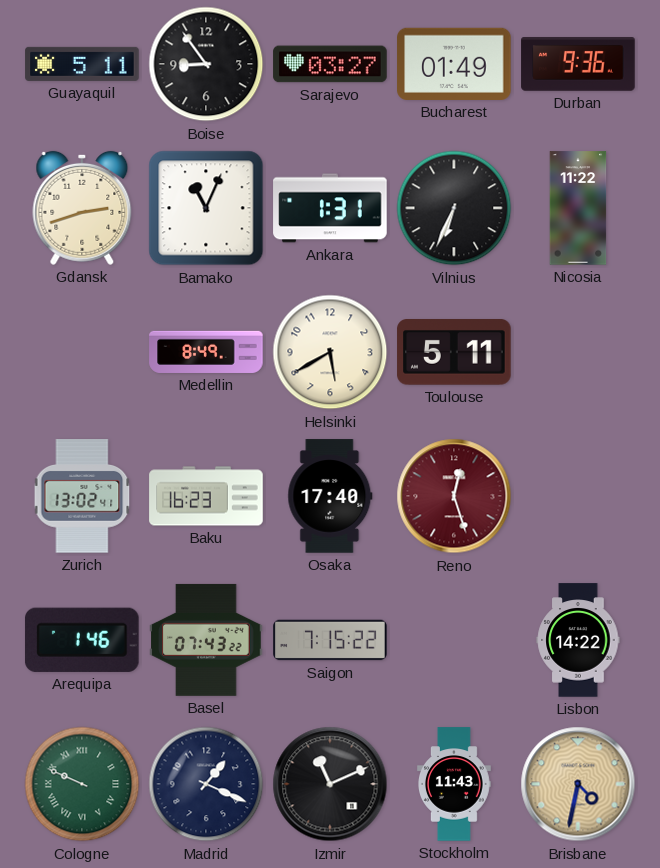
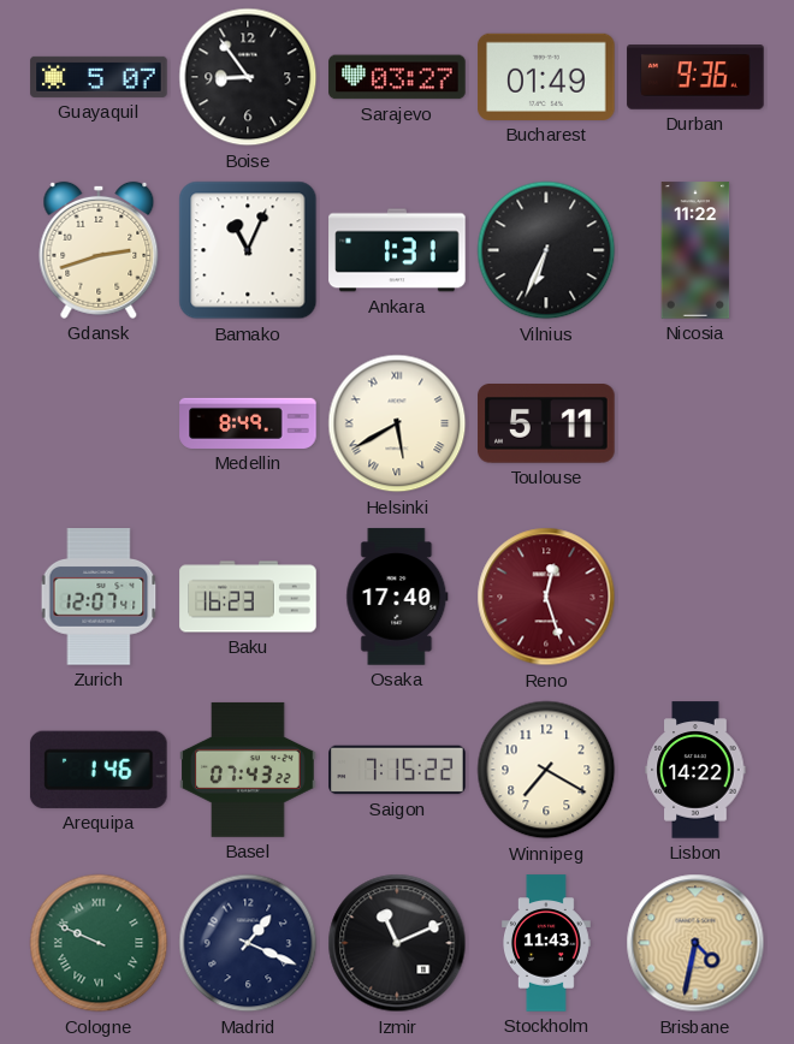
Guayaquil: 5:11 -> 5:07
Helsinki numerals: Arabic -> Roman
Zurich: 13:02 -> 12:07
Winnipeg: none -> 7:20
